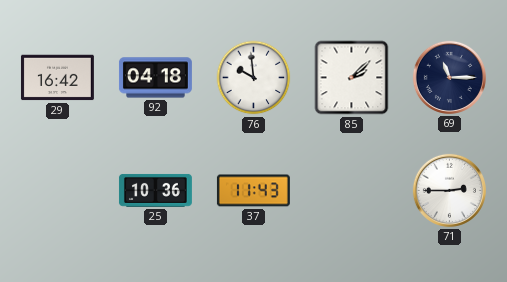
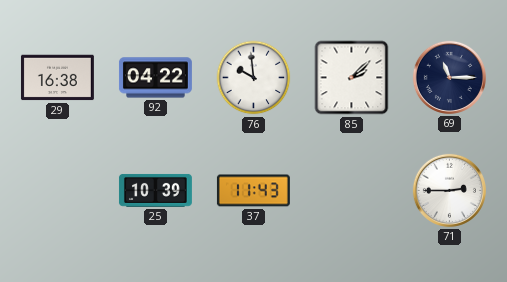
29: 16:42 -> 16:38
92: 04:18 -> 04:22
25: 10:36 -> 10:39
